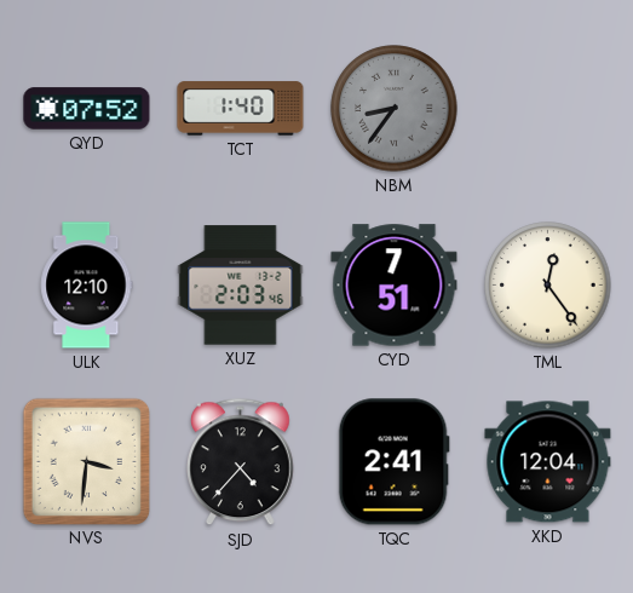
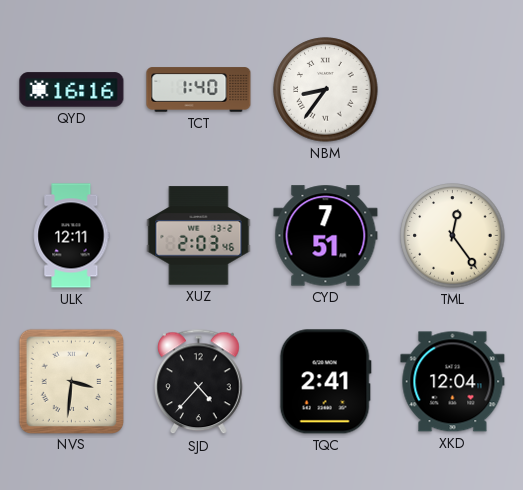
QYD: 07:52 -> 16:16
NBM dial: grey -> white
ULK: 12:10 -> 12:11
